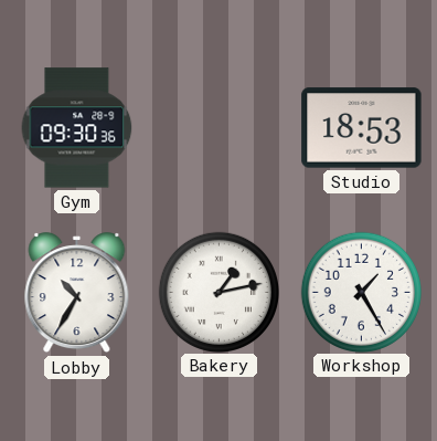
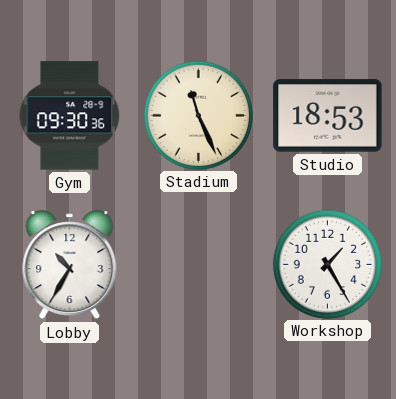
Stadium: none -> 11:26
Bakery: 1:13 -> none
